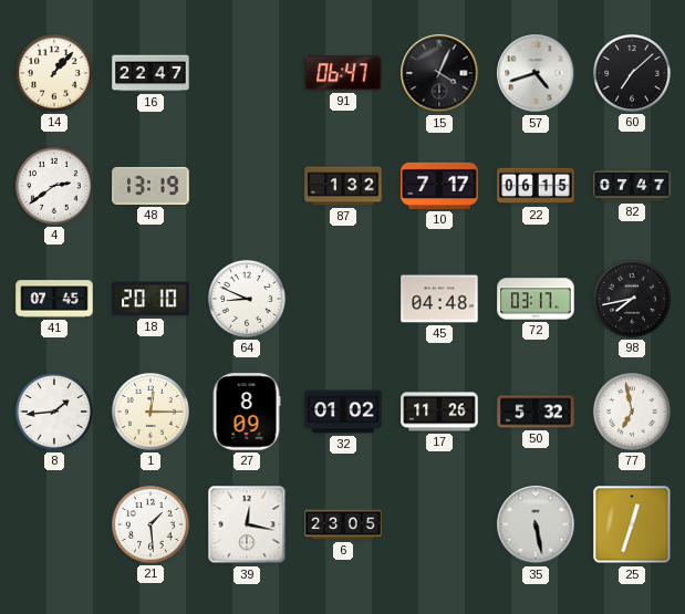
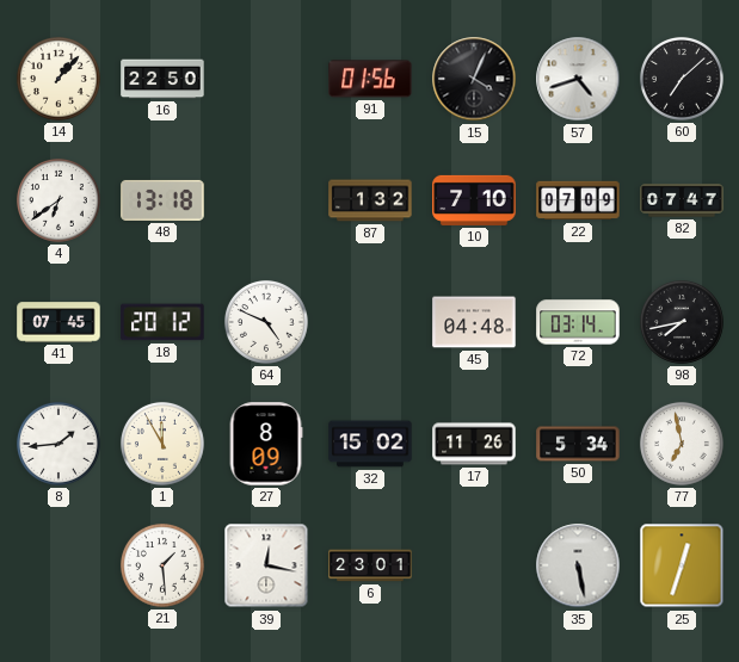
16: 22:47 -> 22:50
91: 06:47 -> 01:56
4: 2:39 -> 6:39
48: 13:19 -> 13:18
10: 7:17 -> 7:10
22: 06:15 -> 07:09
18: 20:10 -> 20:12
64: 8:49 -> 4:49
72: 03:17 -> 03:14
1: 12:15 -> 11:55
32: 01:02 -> 15:02
50: 5:32 -> 5:34
6: 23:05 -> 23:01
